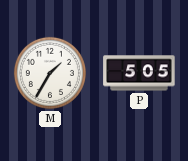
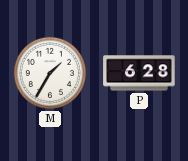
P: 5:05 -> 6:28
